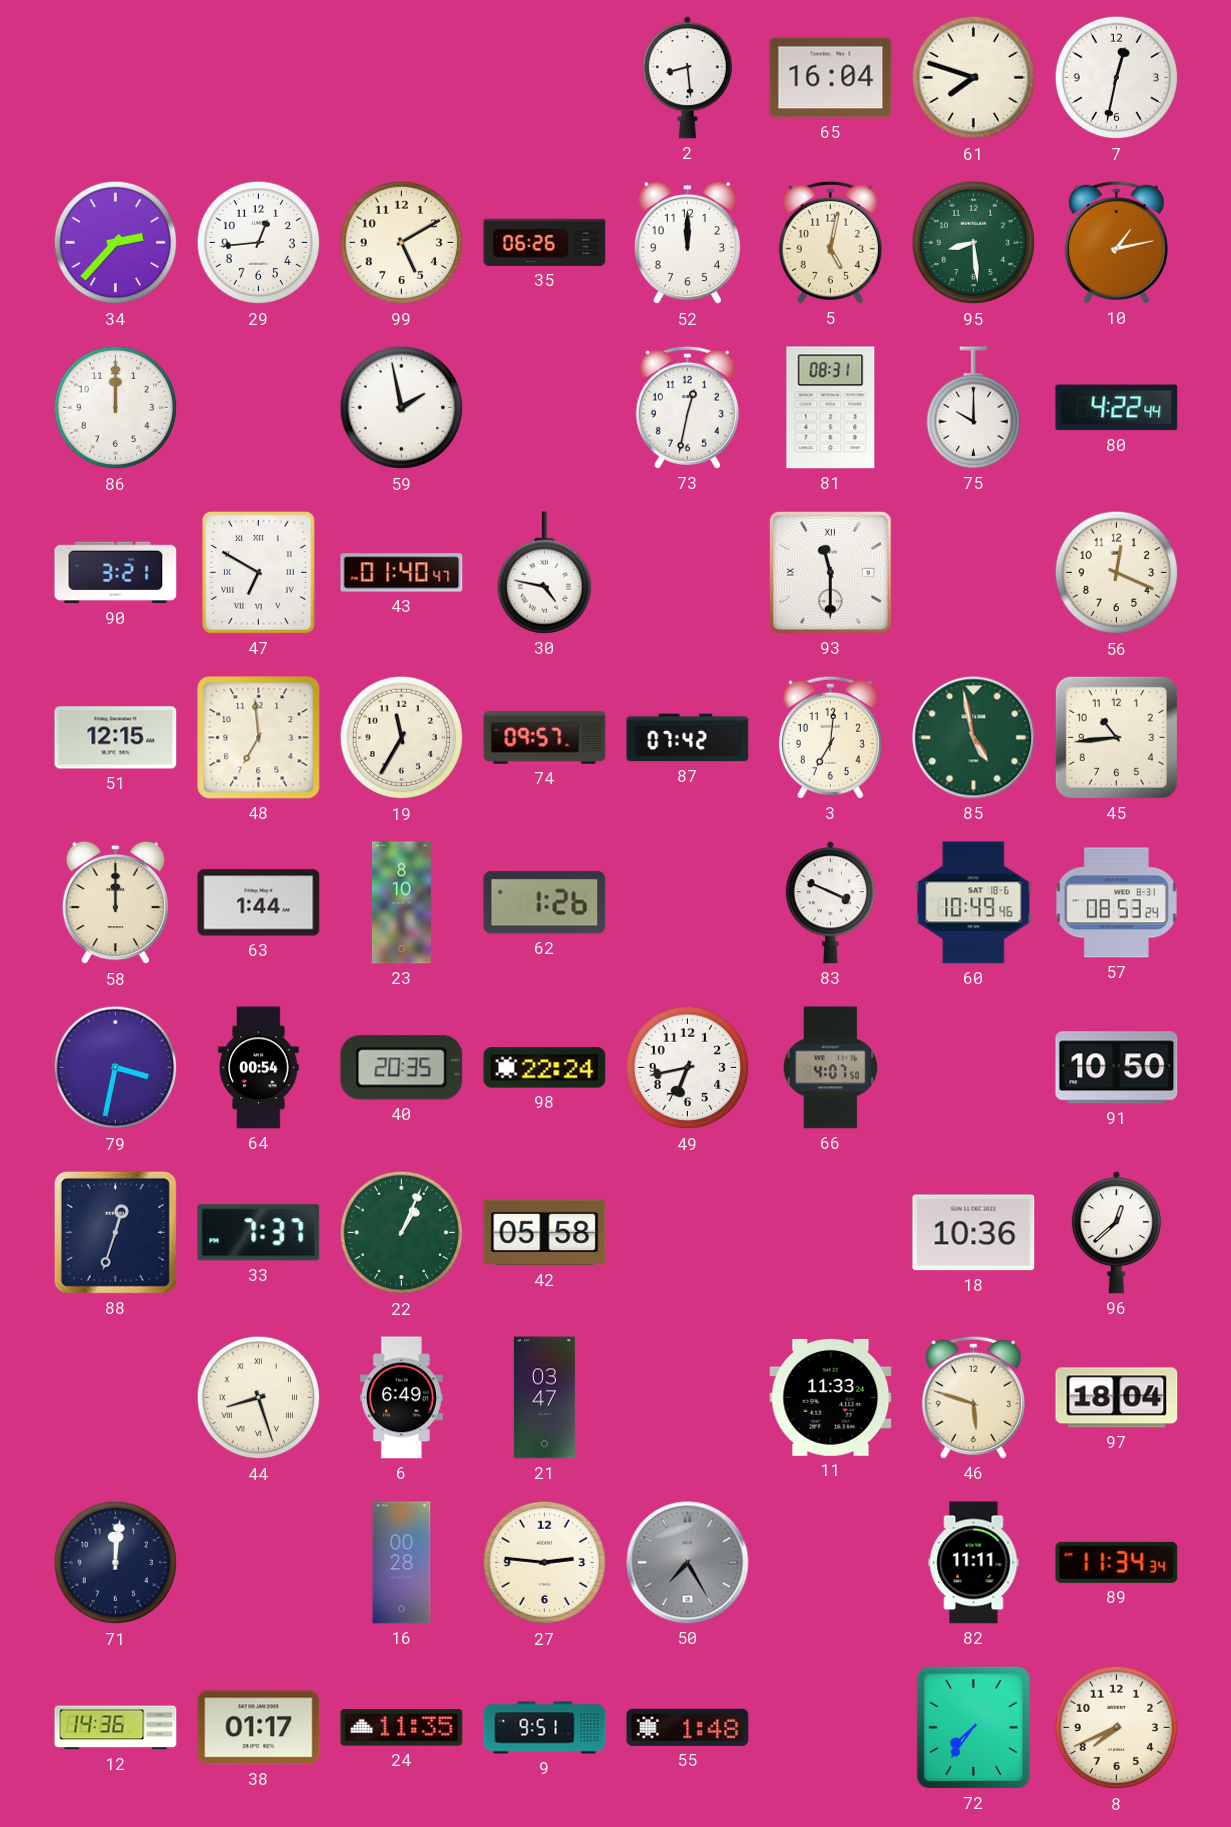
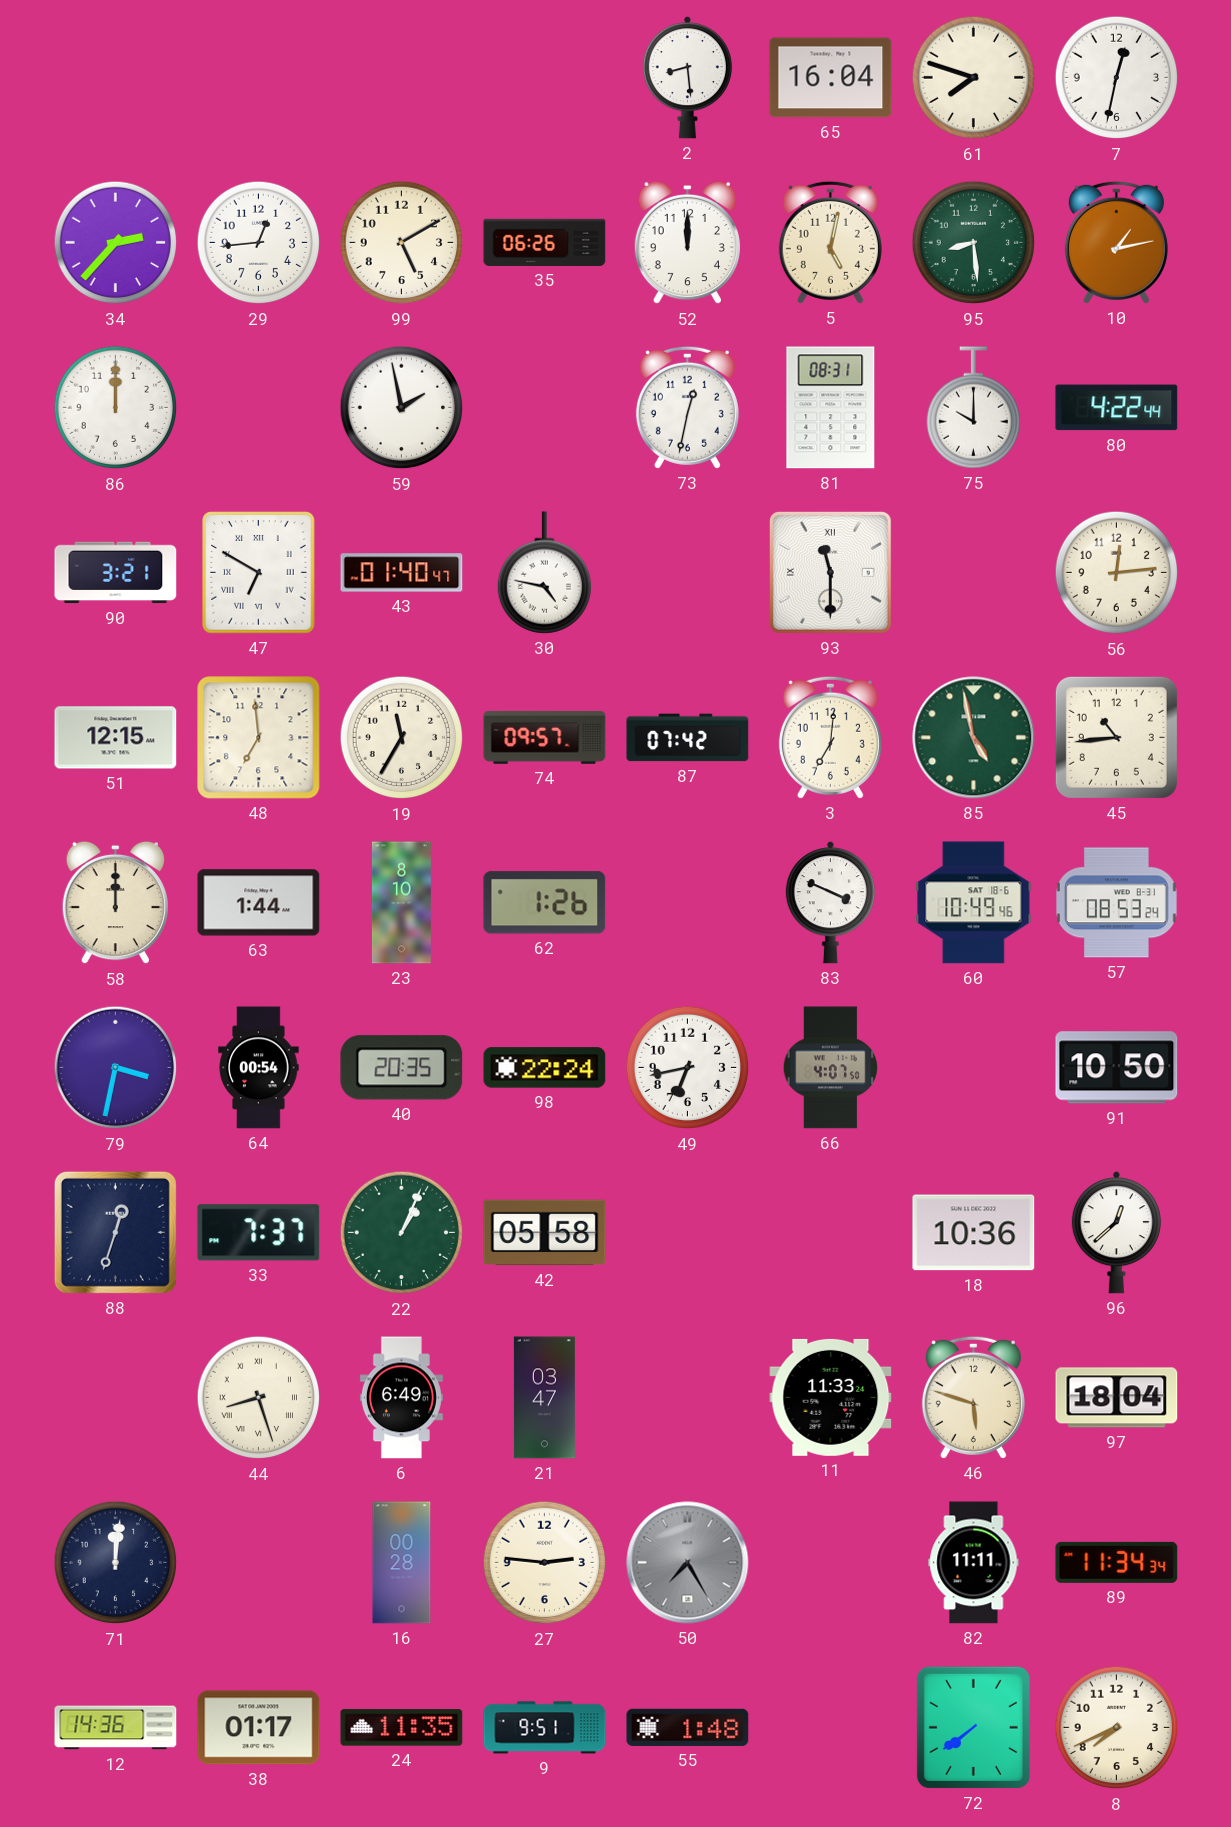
56: 12:19 -> 12:14
72: 7:36 -> 7:39
